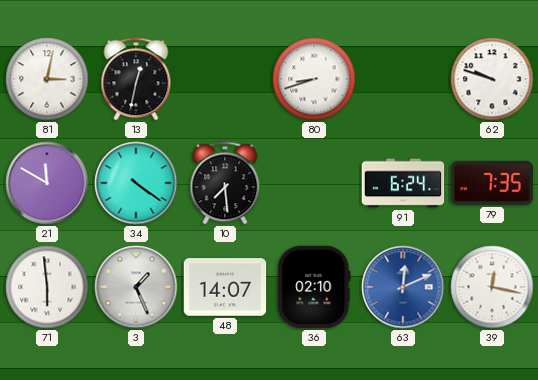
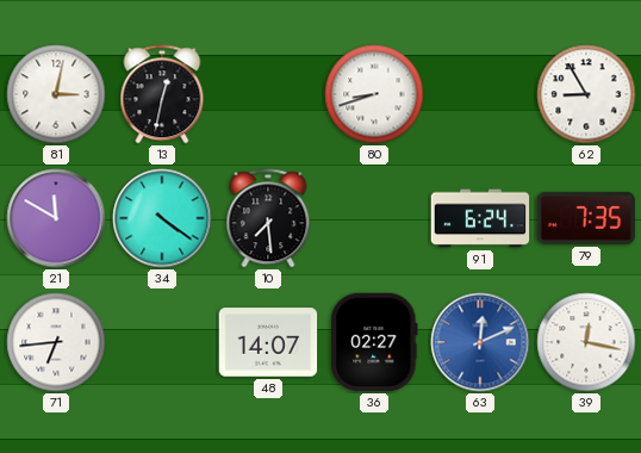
62: 9:48 -> 8:55
71: 5:59 -> 6:44
3: 1:26 -> none
36: 02:10 -> 02:27
